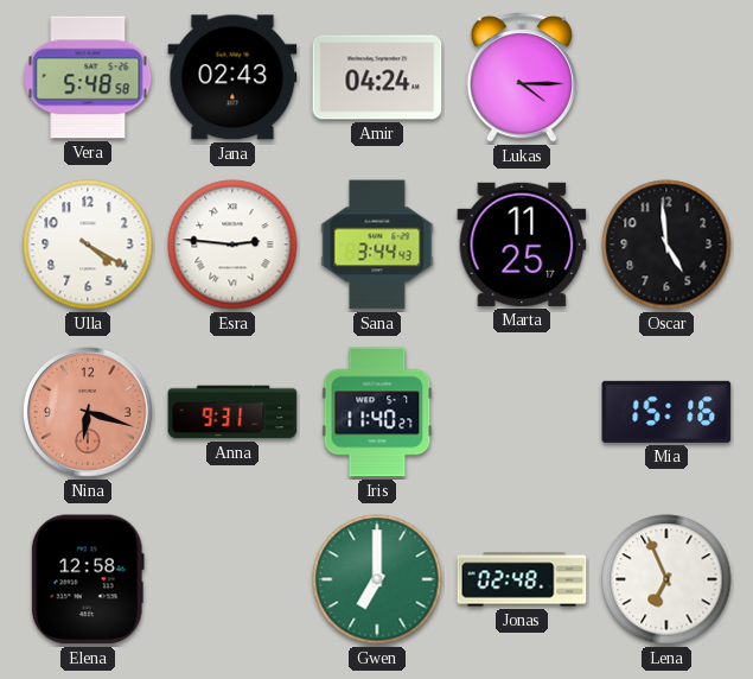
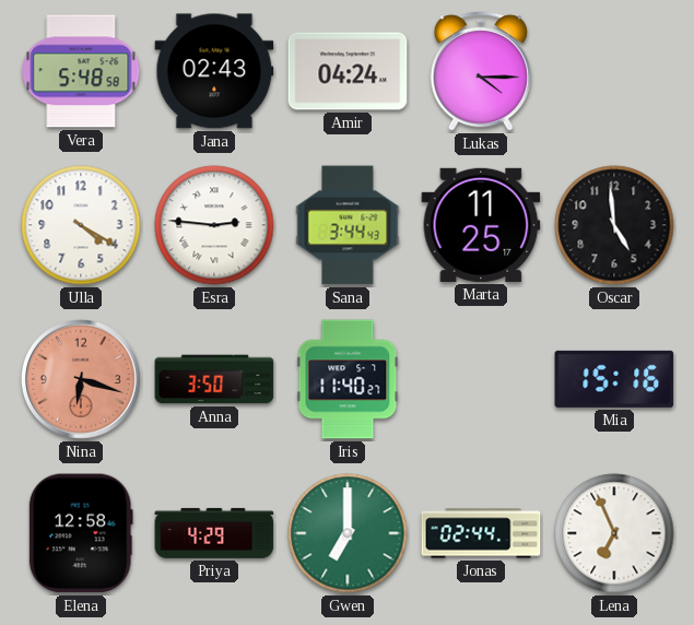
Anna: 9:31 -> 3:50
Priya: none -> 4:29
Jonas: 02:48 -> 02:44
